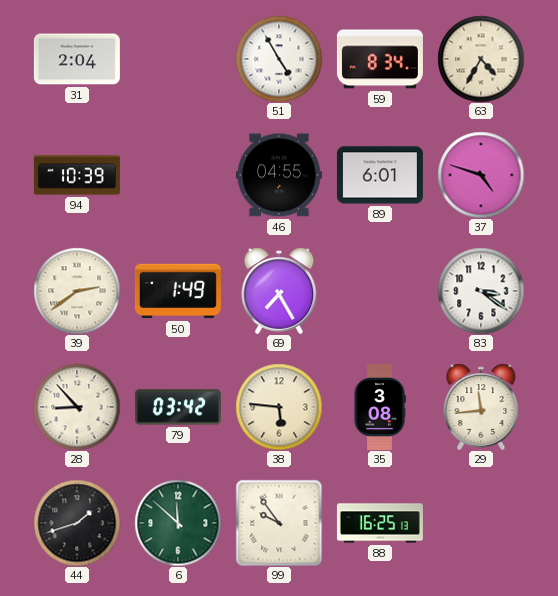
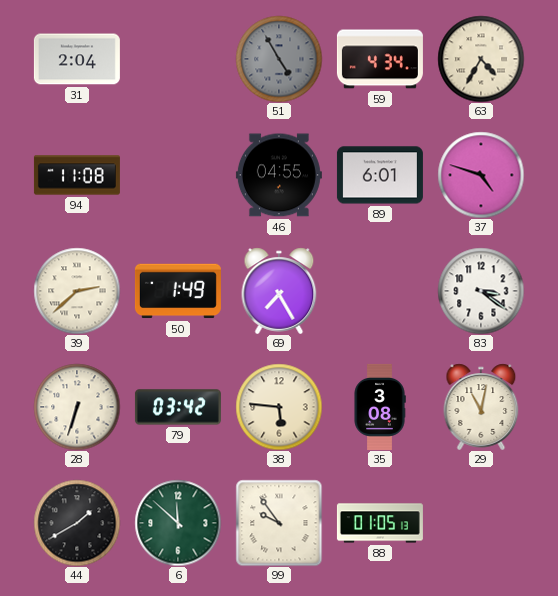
51 dial: white -> grey
59: 8:34 -> 4:34
94: 10:39 -> 11:08
39: 2:39 -> 2:38
28: 8:53 -> 6:33
29: 11:44 -> 11:02
44: 1:42 -> 1:40
88: 16:25 -> 01:05
